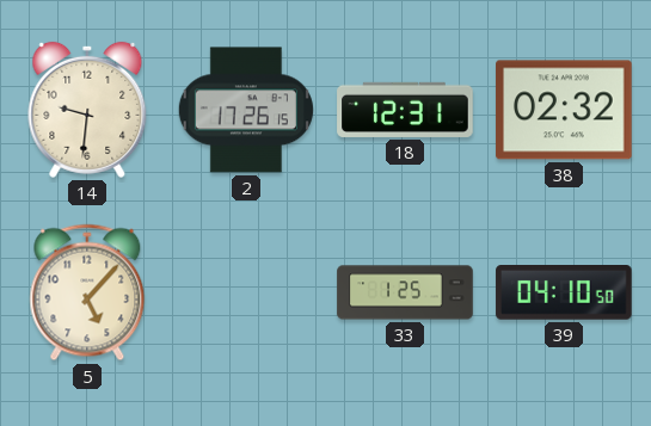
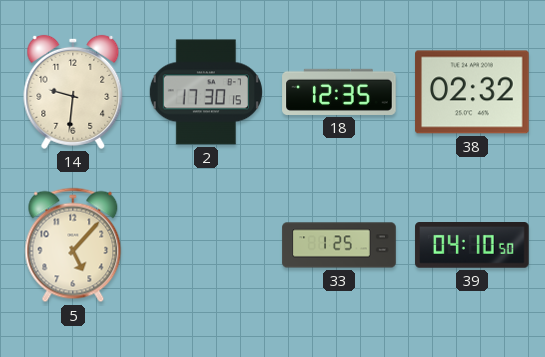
2: 17:26 -> 17:30
18: 12:31 -> 12:35
